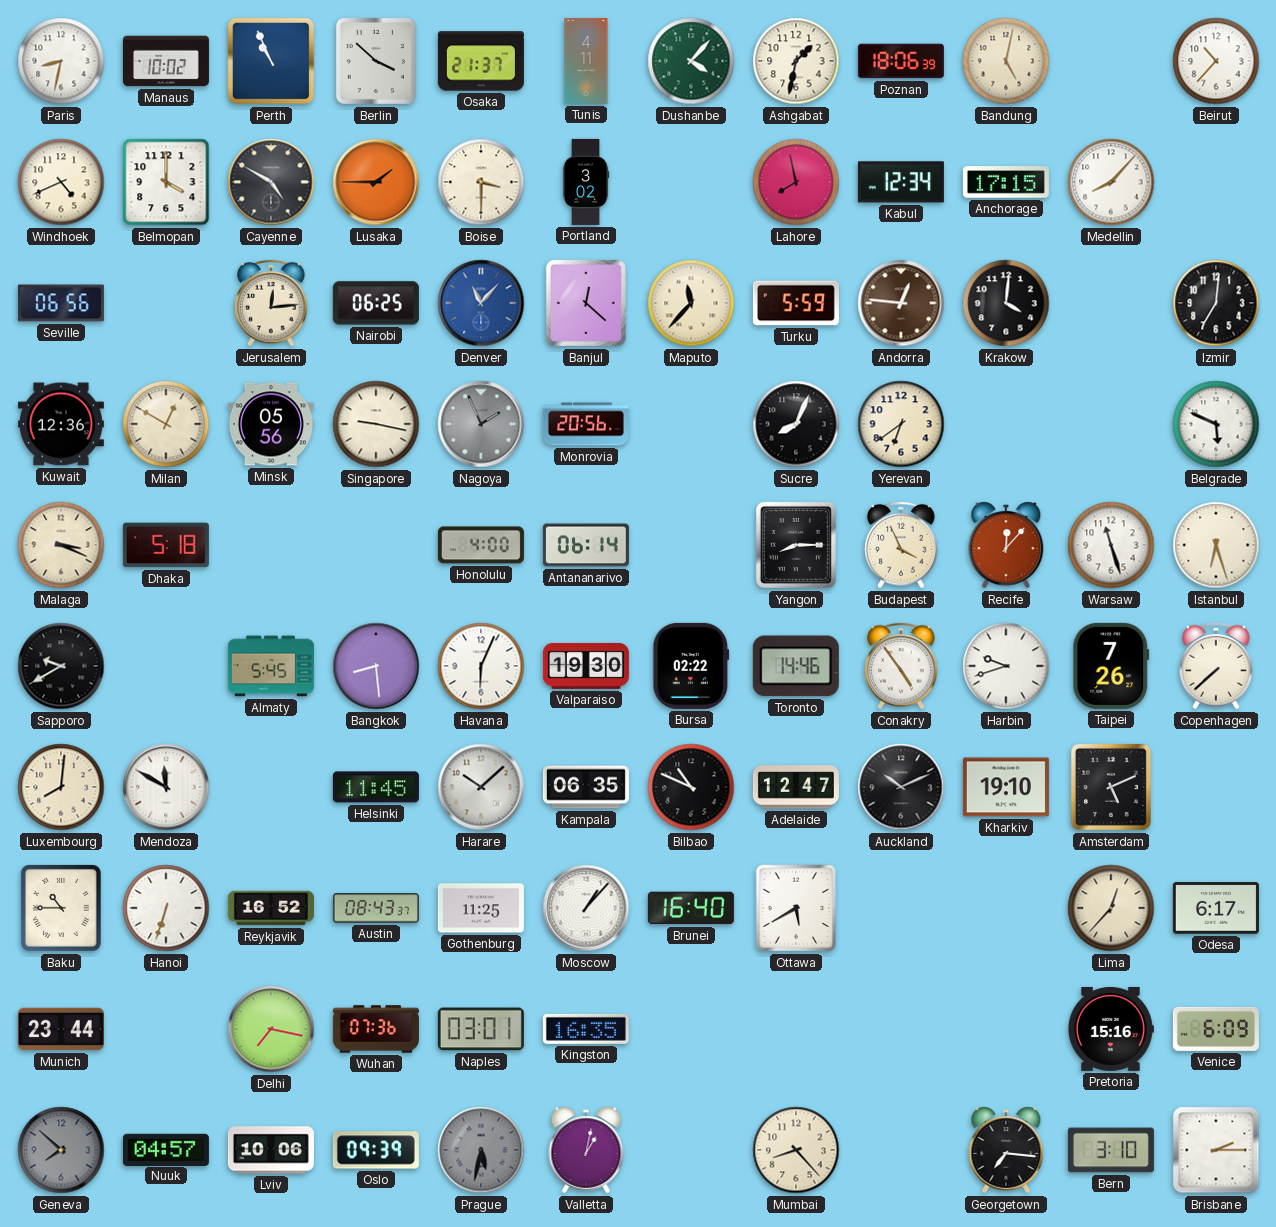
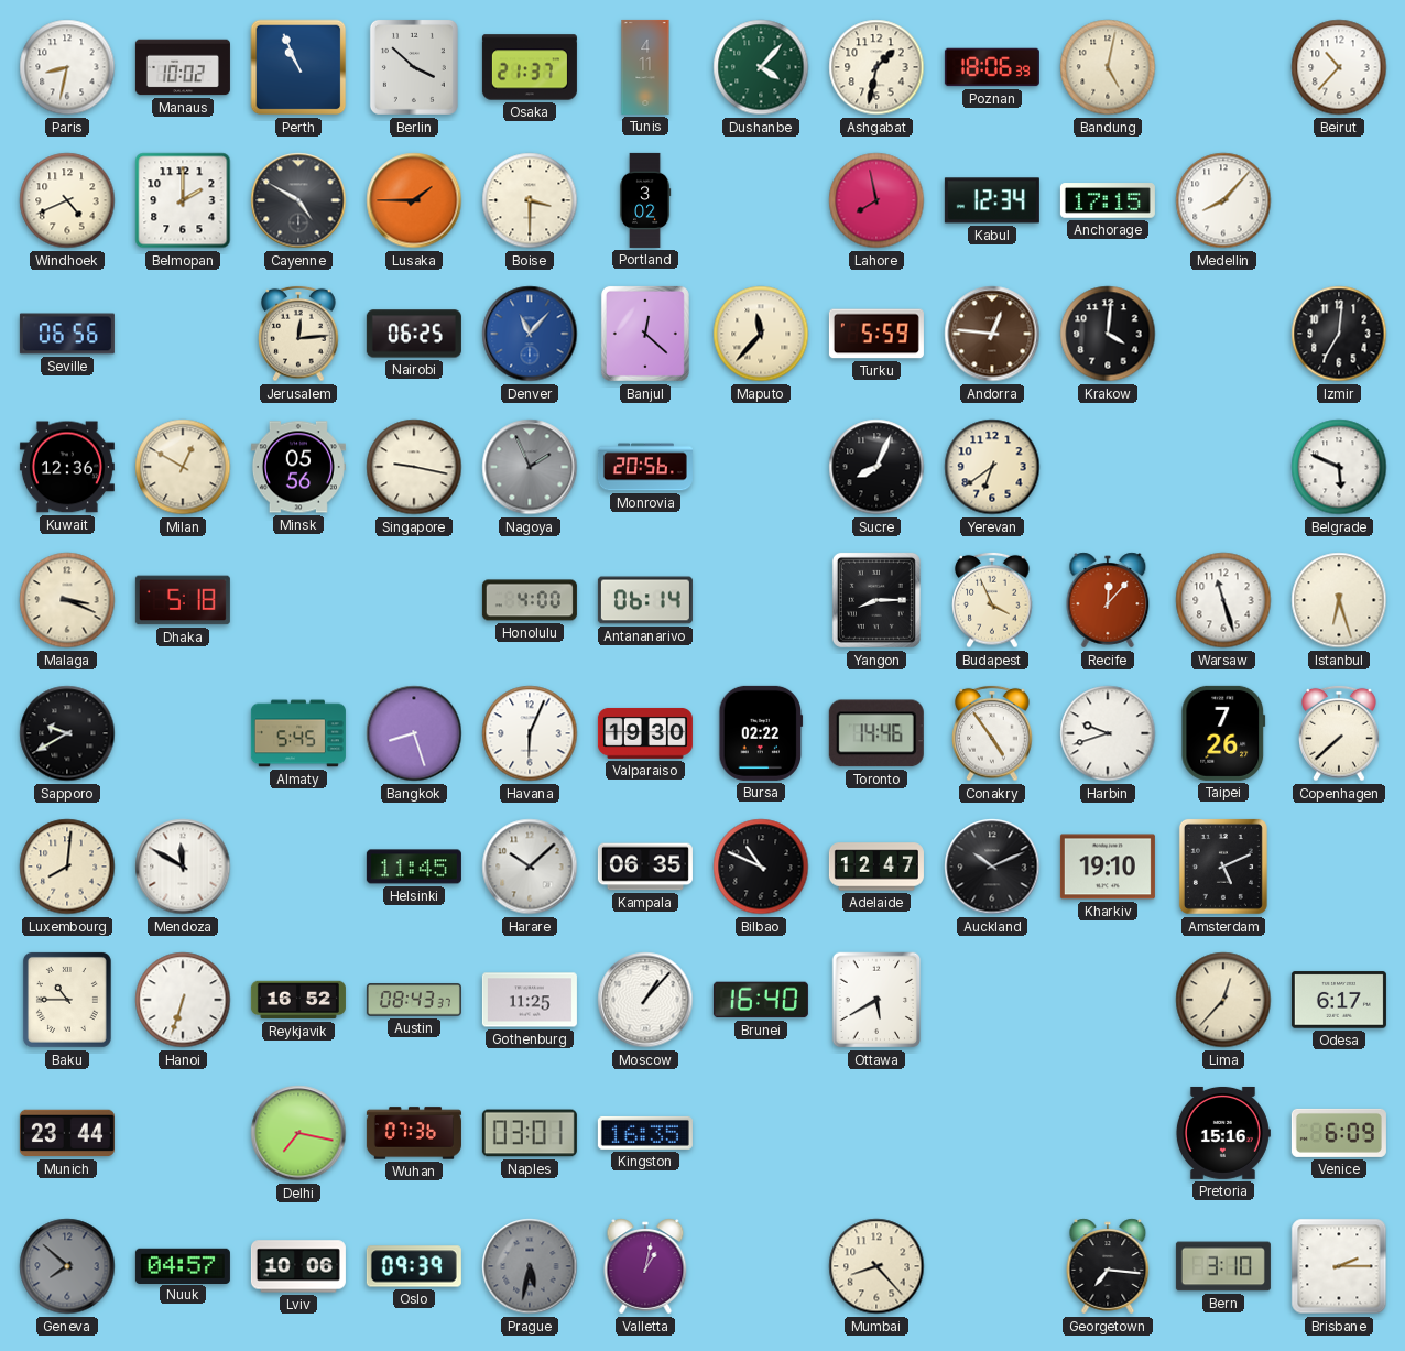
Belmopan: 4:00 -> 2:00
Bangkok: 8:29 -> 8:27
